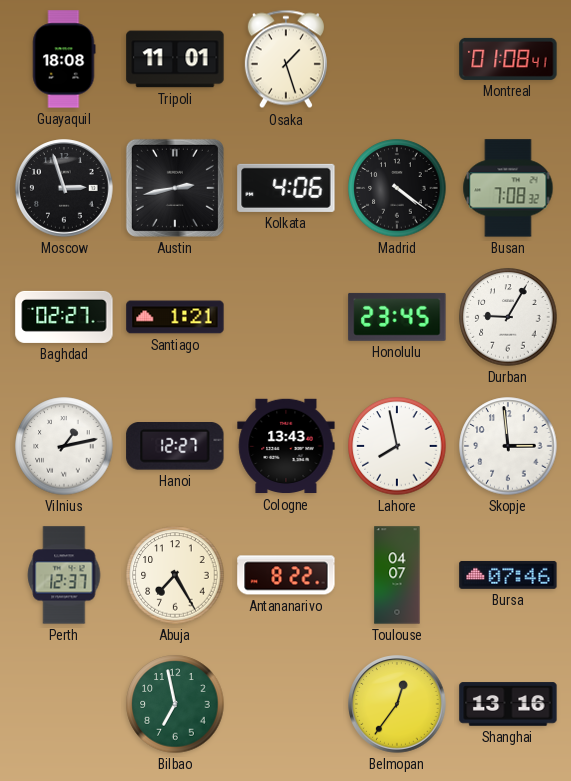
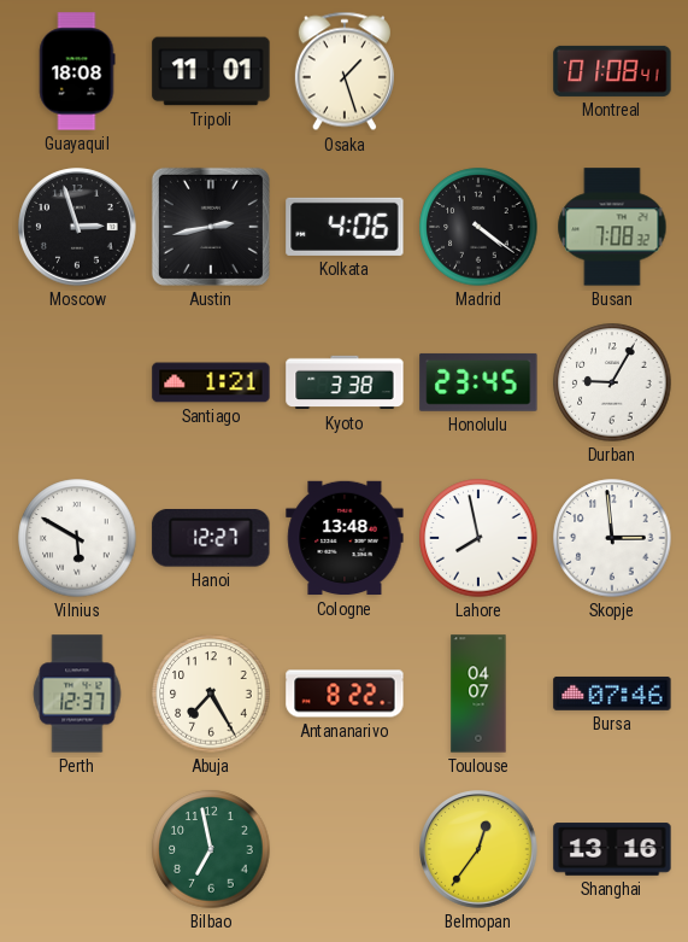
Baghdad: 02:27 -> none
Kyoto: none -> 3:38
Vilnius: 1:13 -> 5:50
Cologne: 13:43 -> 13:48
